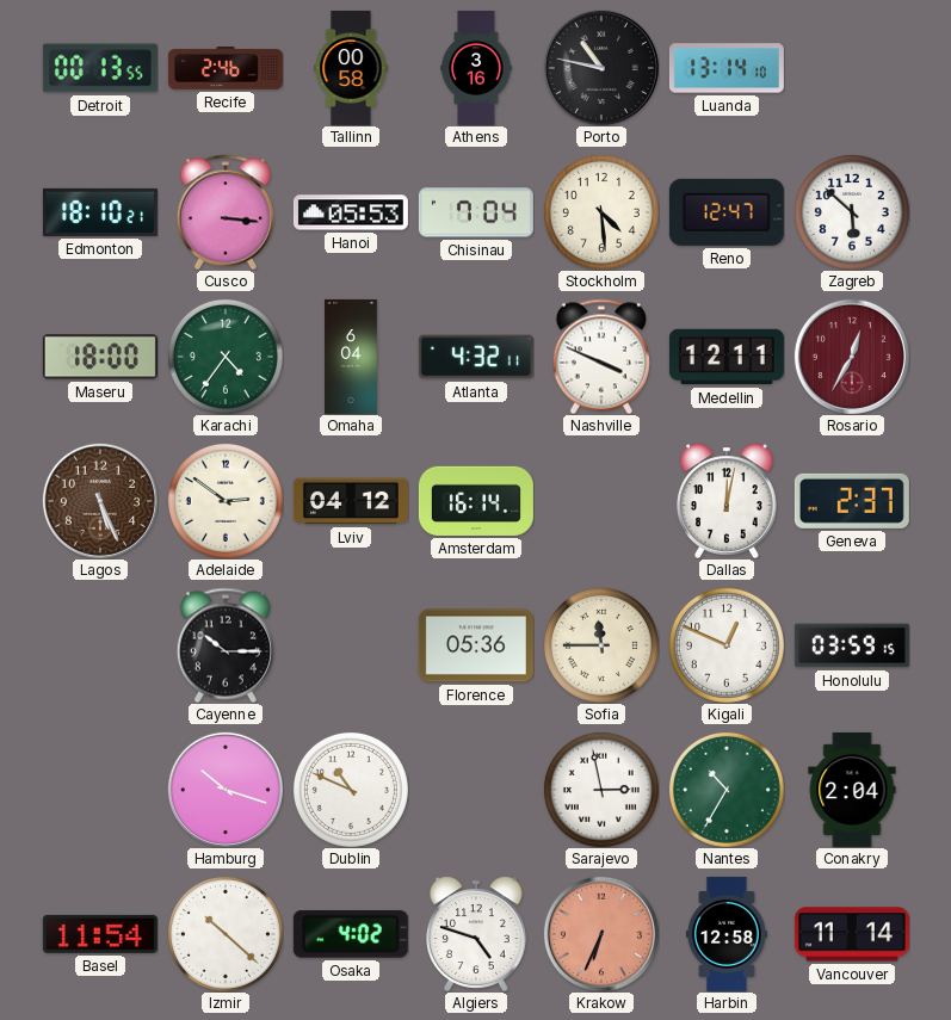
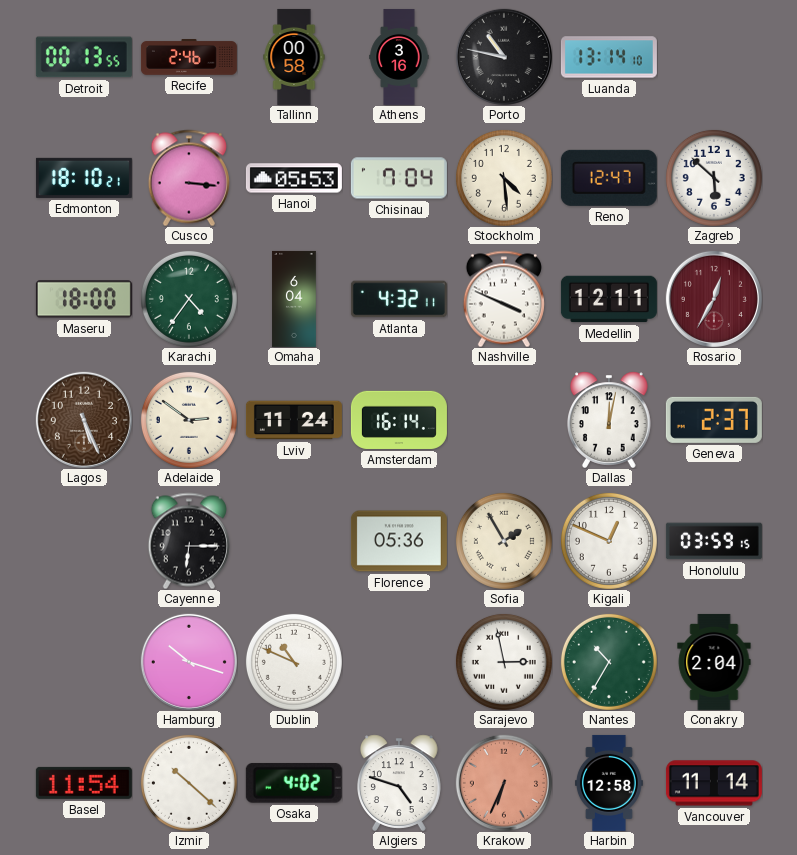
Lviv: 04:12 -> 11:24
Cayenne: 10:15 -> 6:15
Sofia: 11:45 -> 1:55
